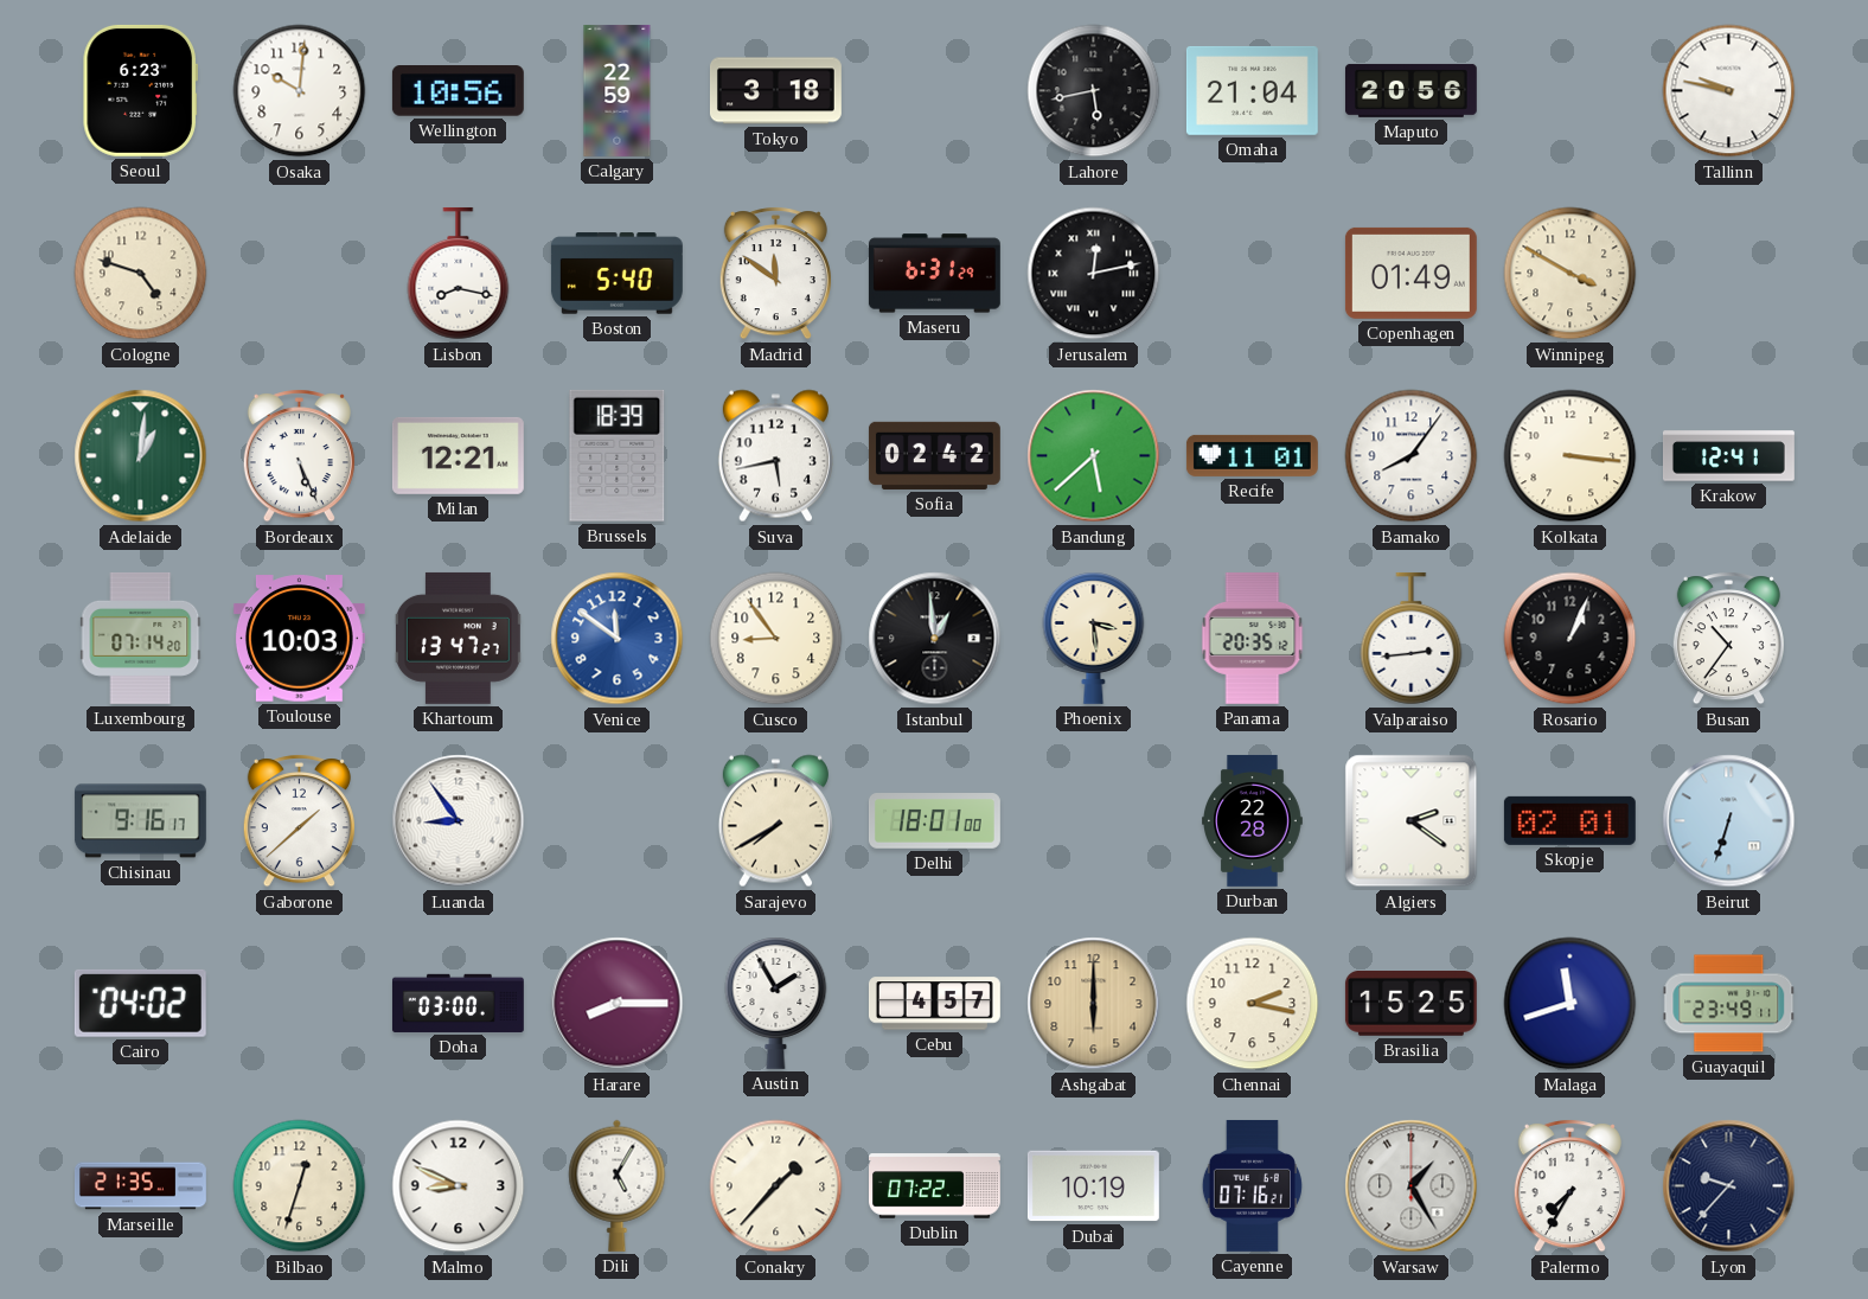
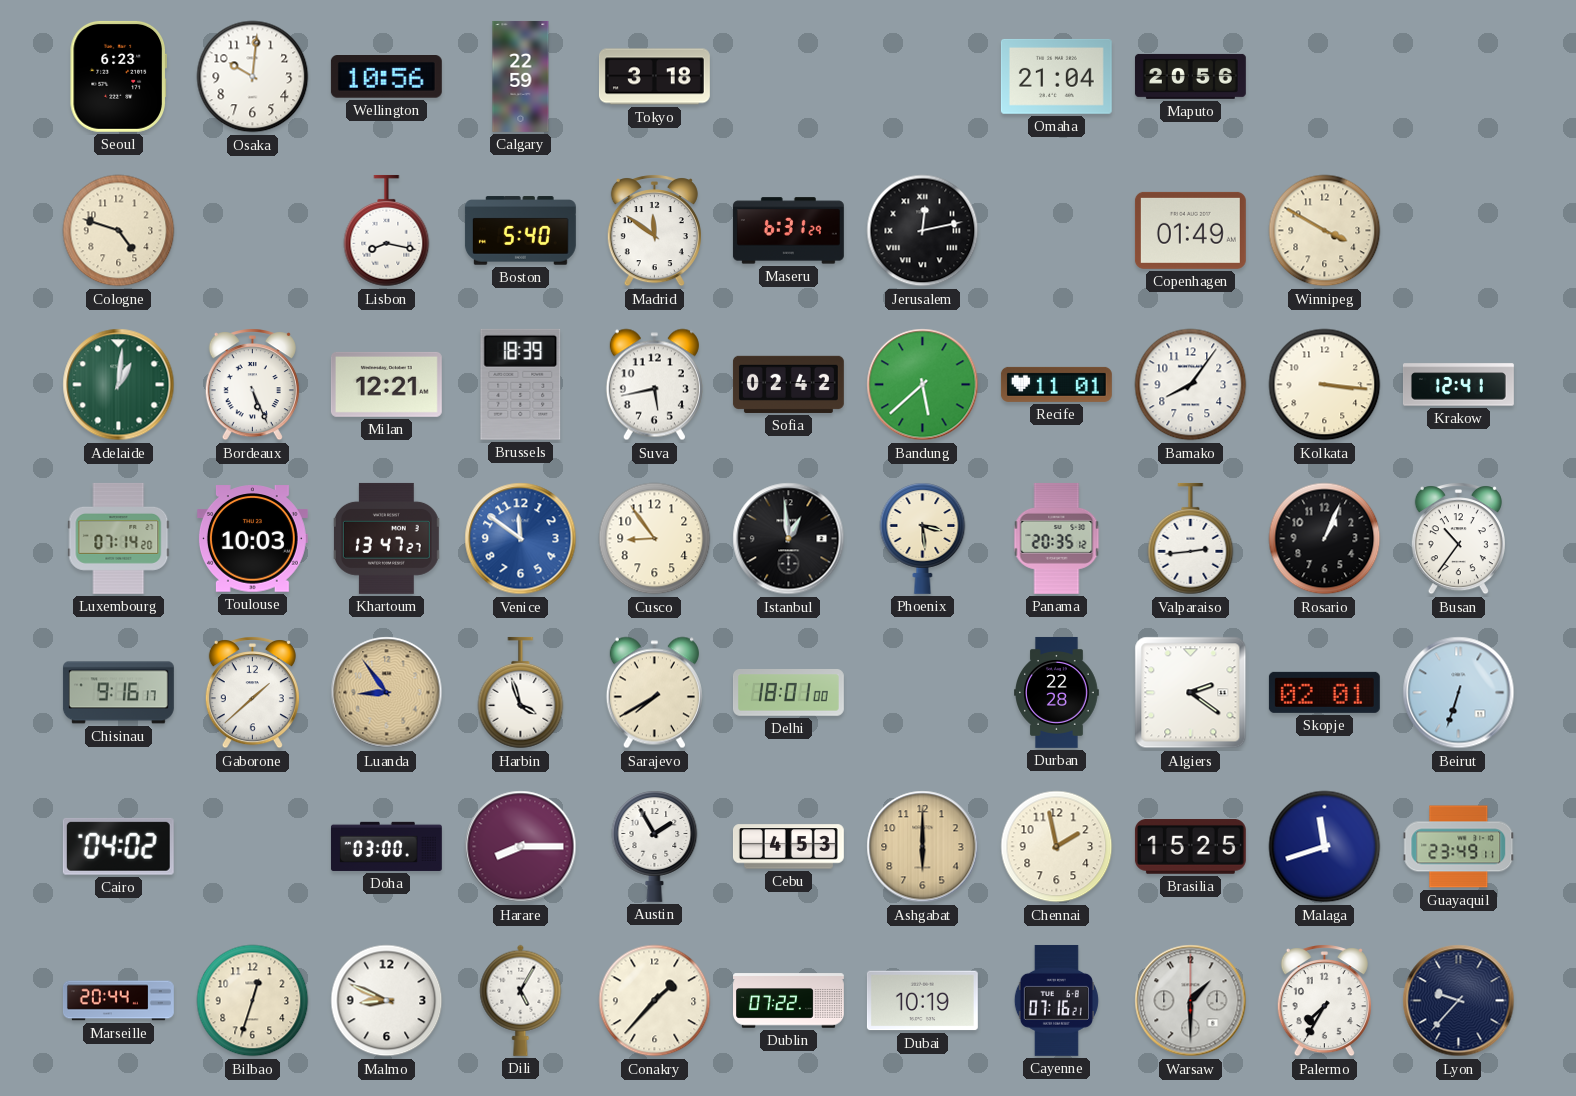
Lahore: 5:43 -> none
Tallinn: 9:47 -> none
Luanda dial: white -> champagne
Harbin: none -> 3:57
Cebu: 4:57 -> 4:53
Chennai: 2:17 -> 1:58
Marseille: 21:35 -> 20:44
Warsaw: 1:25 -> 1:30
